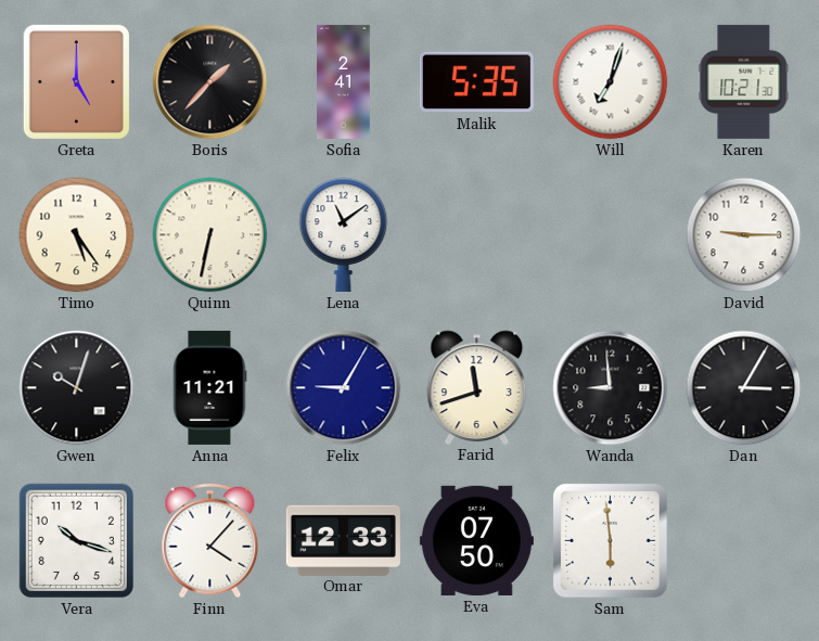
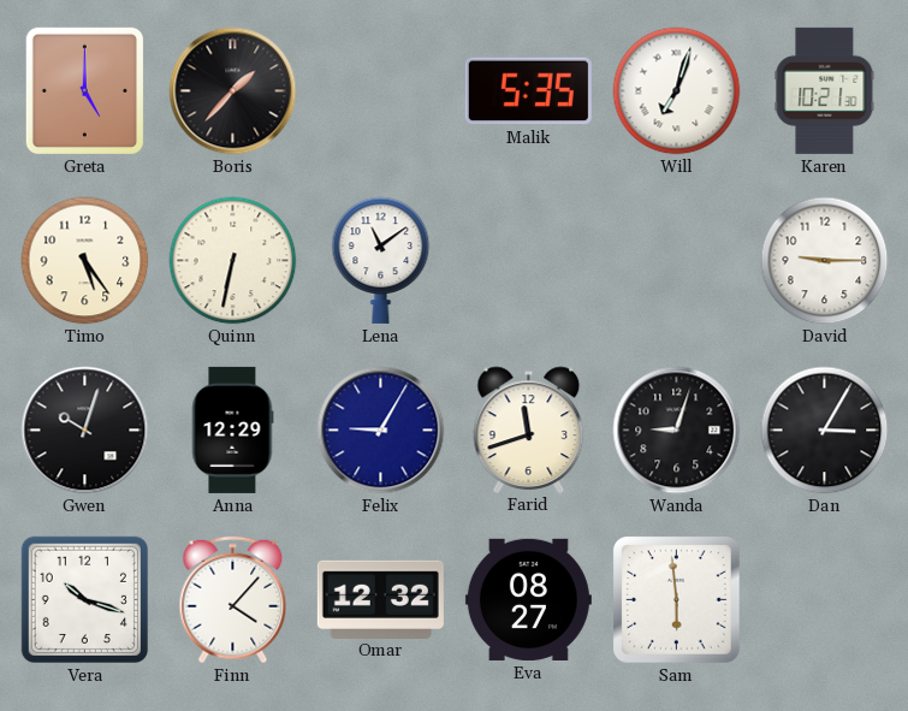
Sofia: 2:41 -> none
Anna: 11:21 -> 12:29
Wanda: 8:59 -> 9:03
Omar: 12:33 -> 12:32
Eva: 07:50 -> 08:27
